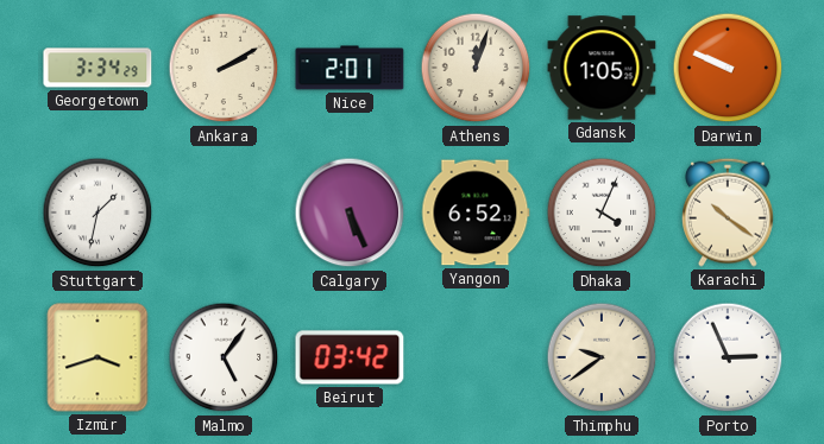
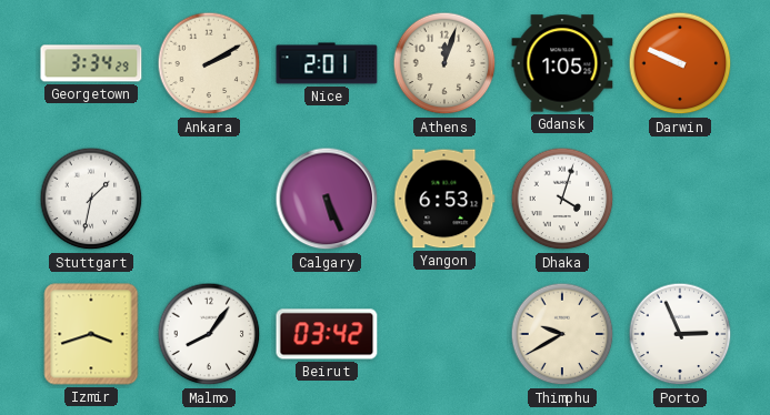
Yangon: 6:52 -> 6:53
Dhaka: 4:04 -> 4:03
Karachi: 10:21 -> none
Malmo: 5:06 -> 8:06
Thimphu: 9:39 -> 9:40
